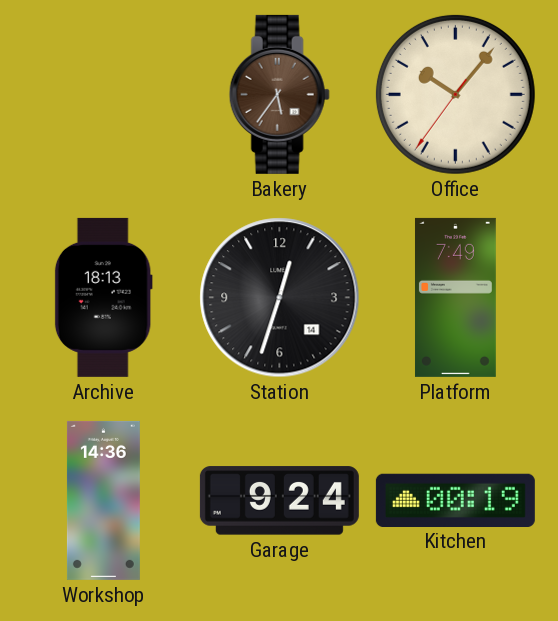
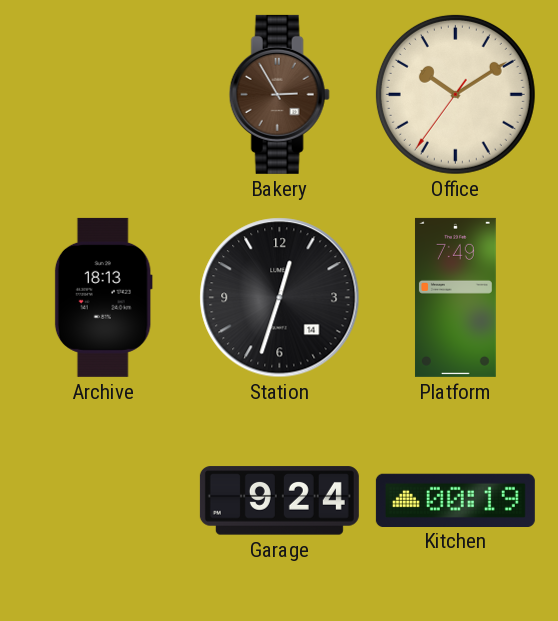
Bakery: 5:36 -> 2:55
Office: 10:06 -> 10:09
Workshop: 14:36 -> none
